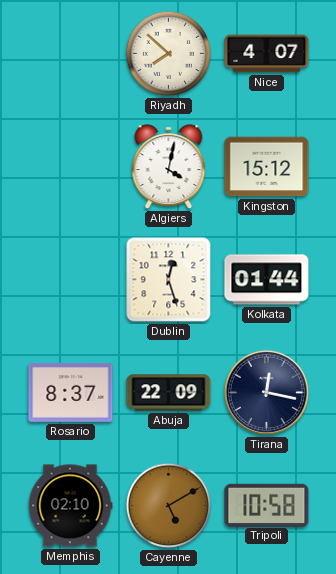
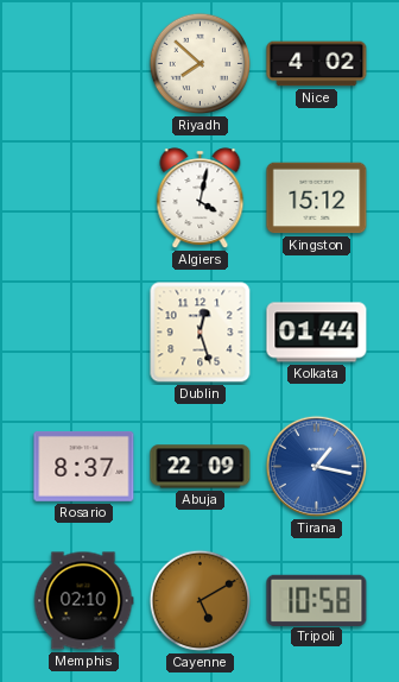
Nice: 4:07 -> 4:02
Tirana: 12:17 -> 1:17
Tirana dial: navy -> blue
